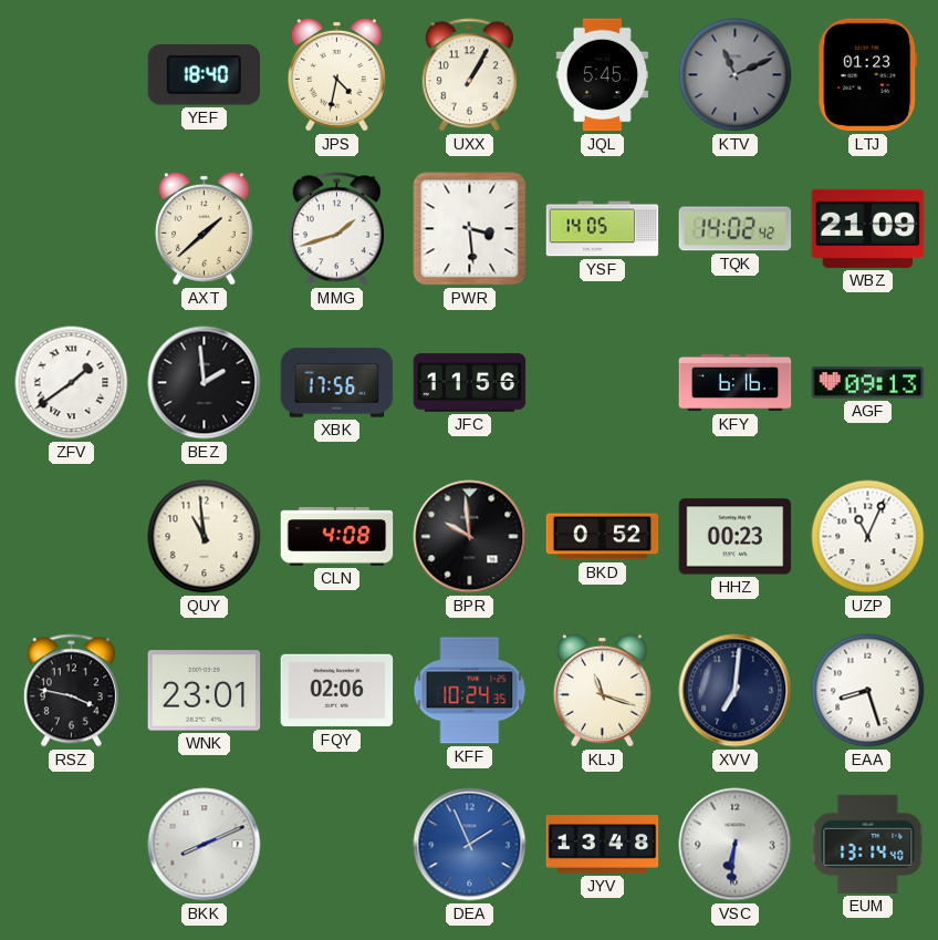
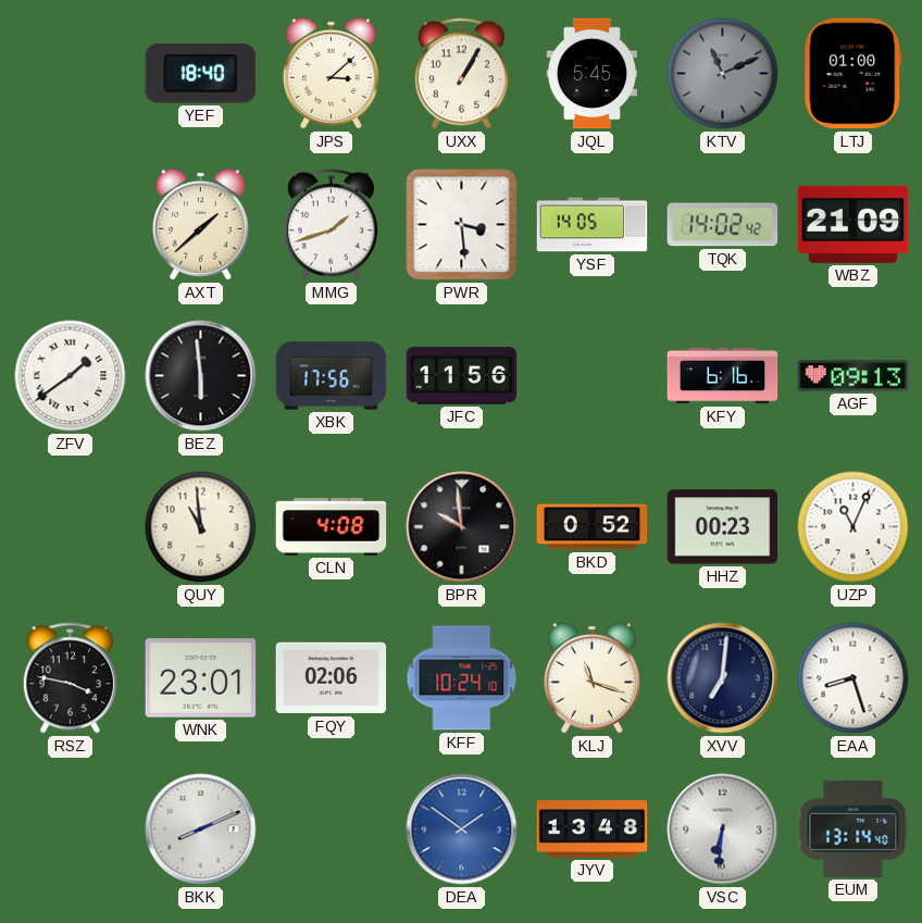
JPS: 4:32 -> 3:08
LTJ: 01:23 -> 01:00
BEZ: 1:59 -> 5:59
KFF: 10:24:35 -> 10:24:10
DEA: 1:56 -> 1:51
